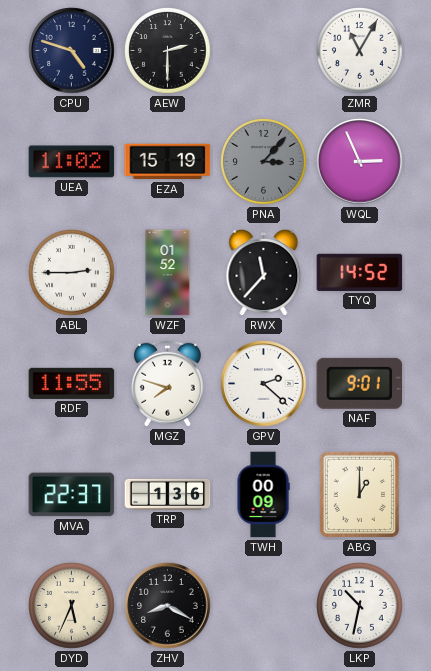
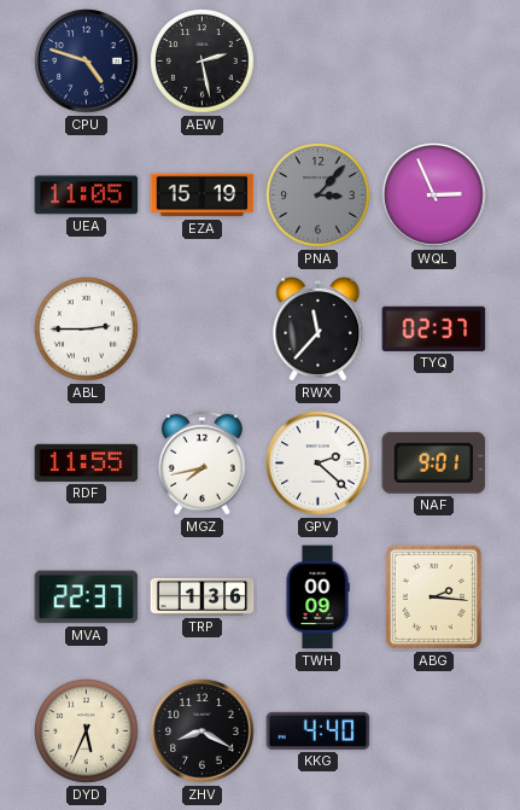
AEW: 2:30 -> 2:28
ZMR: 11:05 -> none
UEA: 11:02 -> 11:05
WZF: 01:52 -> none
TYQ: 14:52 -> 02:37
MGZ: 7:48 -> 7:43
ABG: 1:00 -> 2:16
KKG: none -> 4:40
LKP: 10:32 -> none
